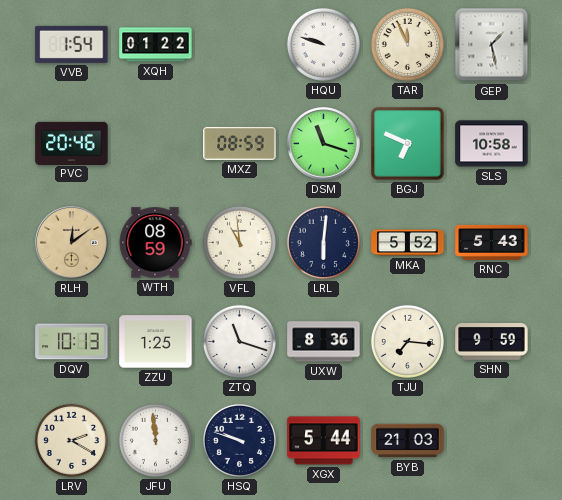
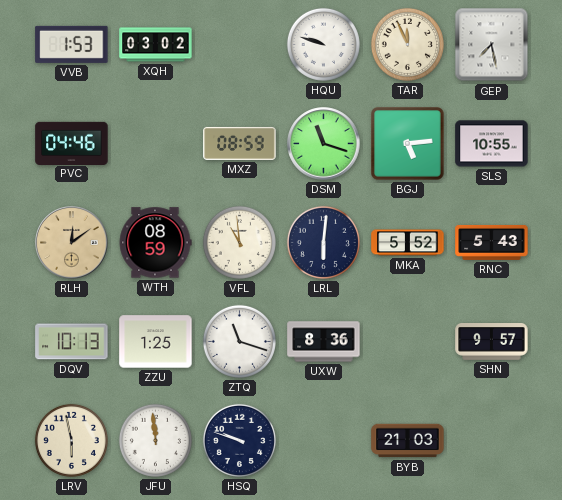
VVB: 1:54 -> 1:53
XQH: 01:22 -> 03:02
GEP: 1:28 -> 7:28
PVC: 20:46 -> 04:46
BGJ: 6:49 -> 5:14
SLS: 10:58 -> 10:55
TJU: 7:16 -> none
SHN: 9:59 -> 9:57
LRV: 2:20 -> 5:58
XGX: 5:44 -> none
